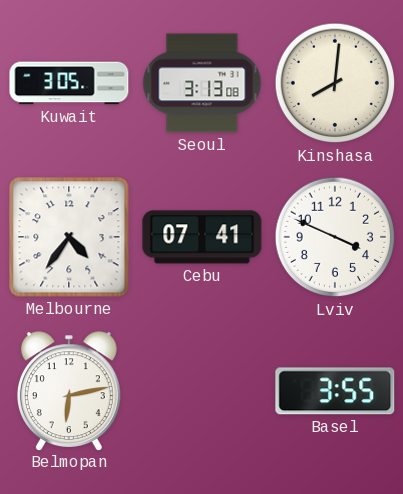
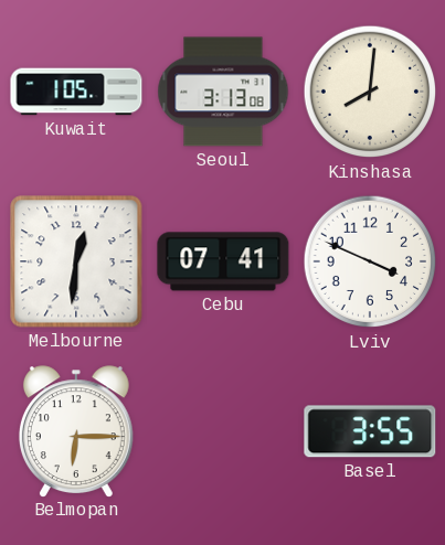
Kuwait: 3:05 -> 1:05
Melbourne: 4:36 -> 12:31
Belmopan: 6:13 -> 6:15
